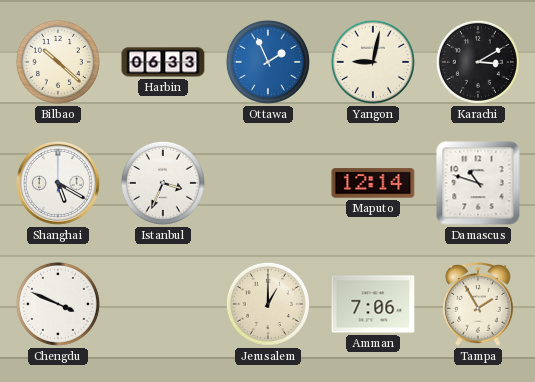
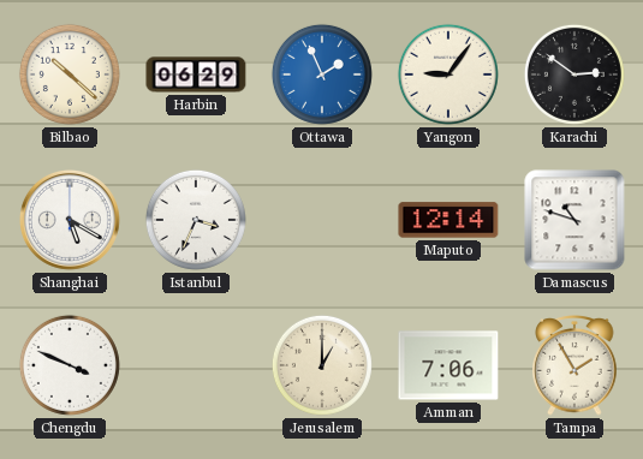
Harbin: 06:33 -> 06:29
Yangon: 9:02 -> 9:06
Karachi: 3:10 -> 2:51
